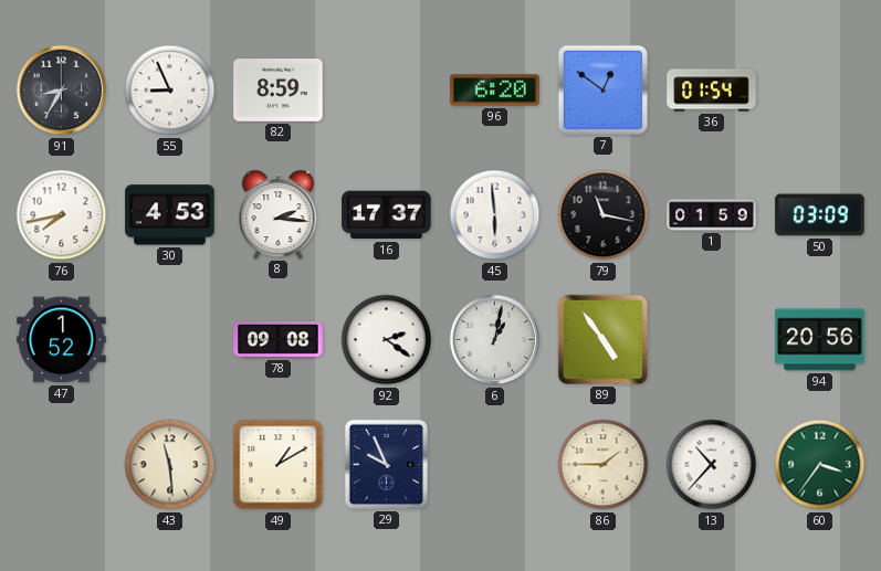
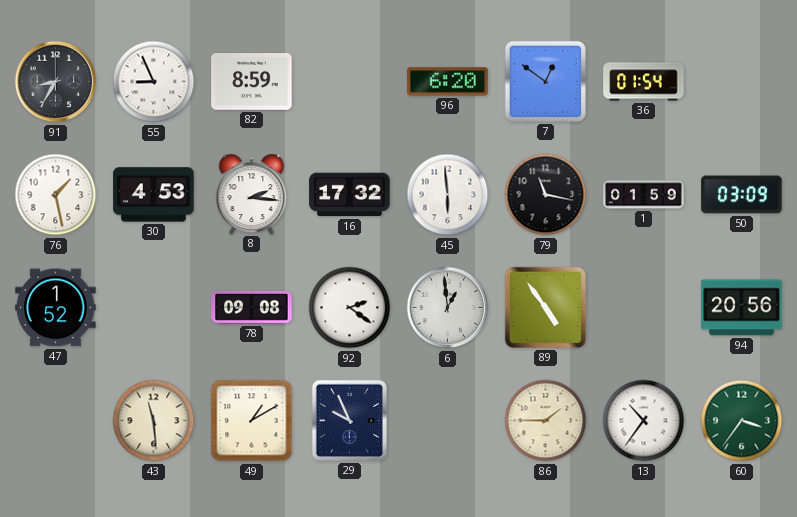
76: 7:43 -> 1:28
16: 17:37 -> 17:32
6: 1:02 -> 12:59
13: 10:37 -> 10:36
